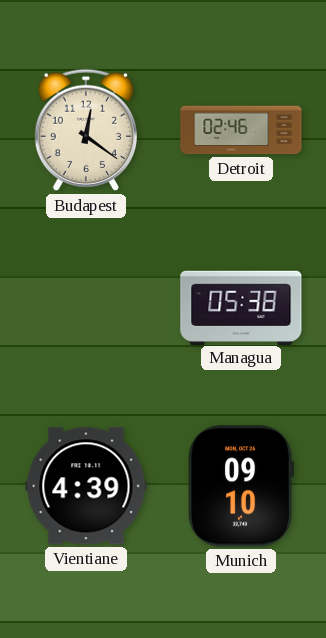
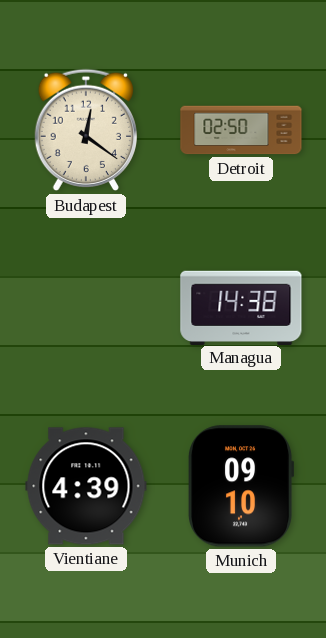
Detroit: 02:46 -> 02:50
Managua: 05:38 -> 14:38
